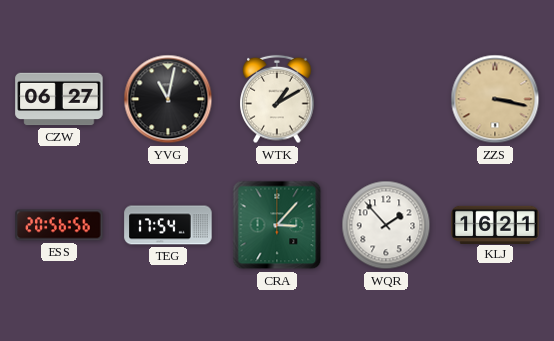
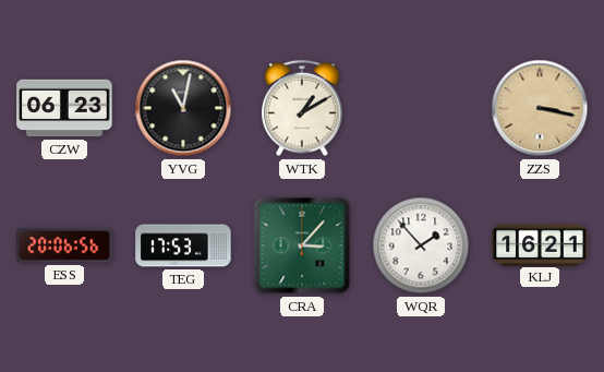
CZW: 06:27 -> 06:23
ESS: 20:56 -> 20:06
TEG: 17:54 -> 17:53
